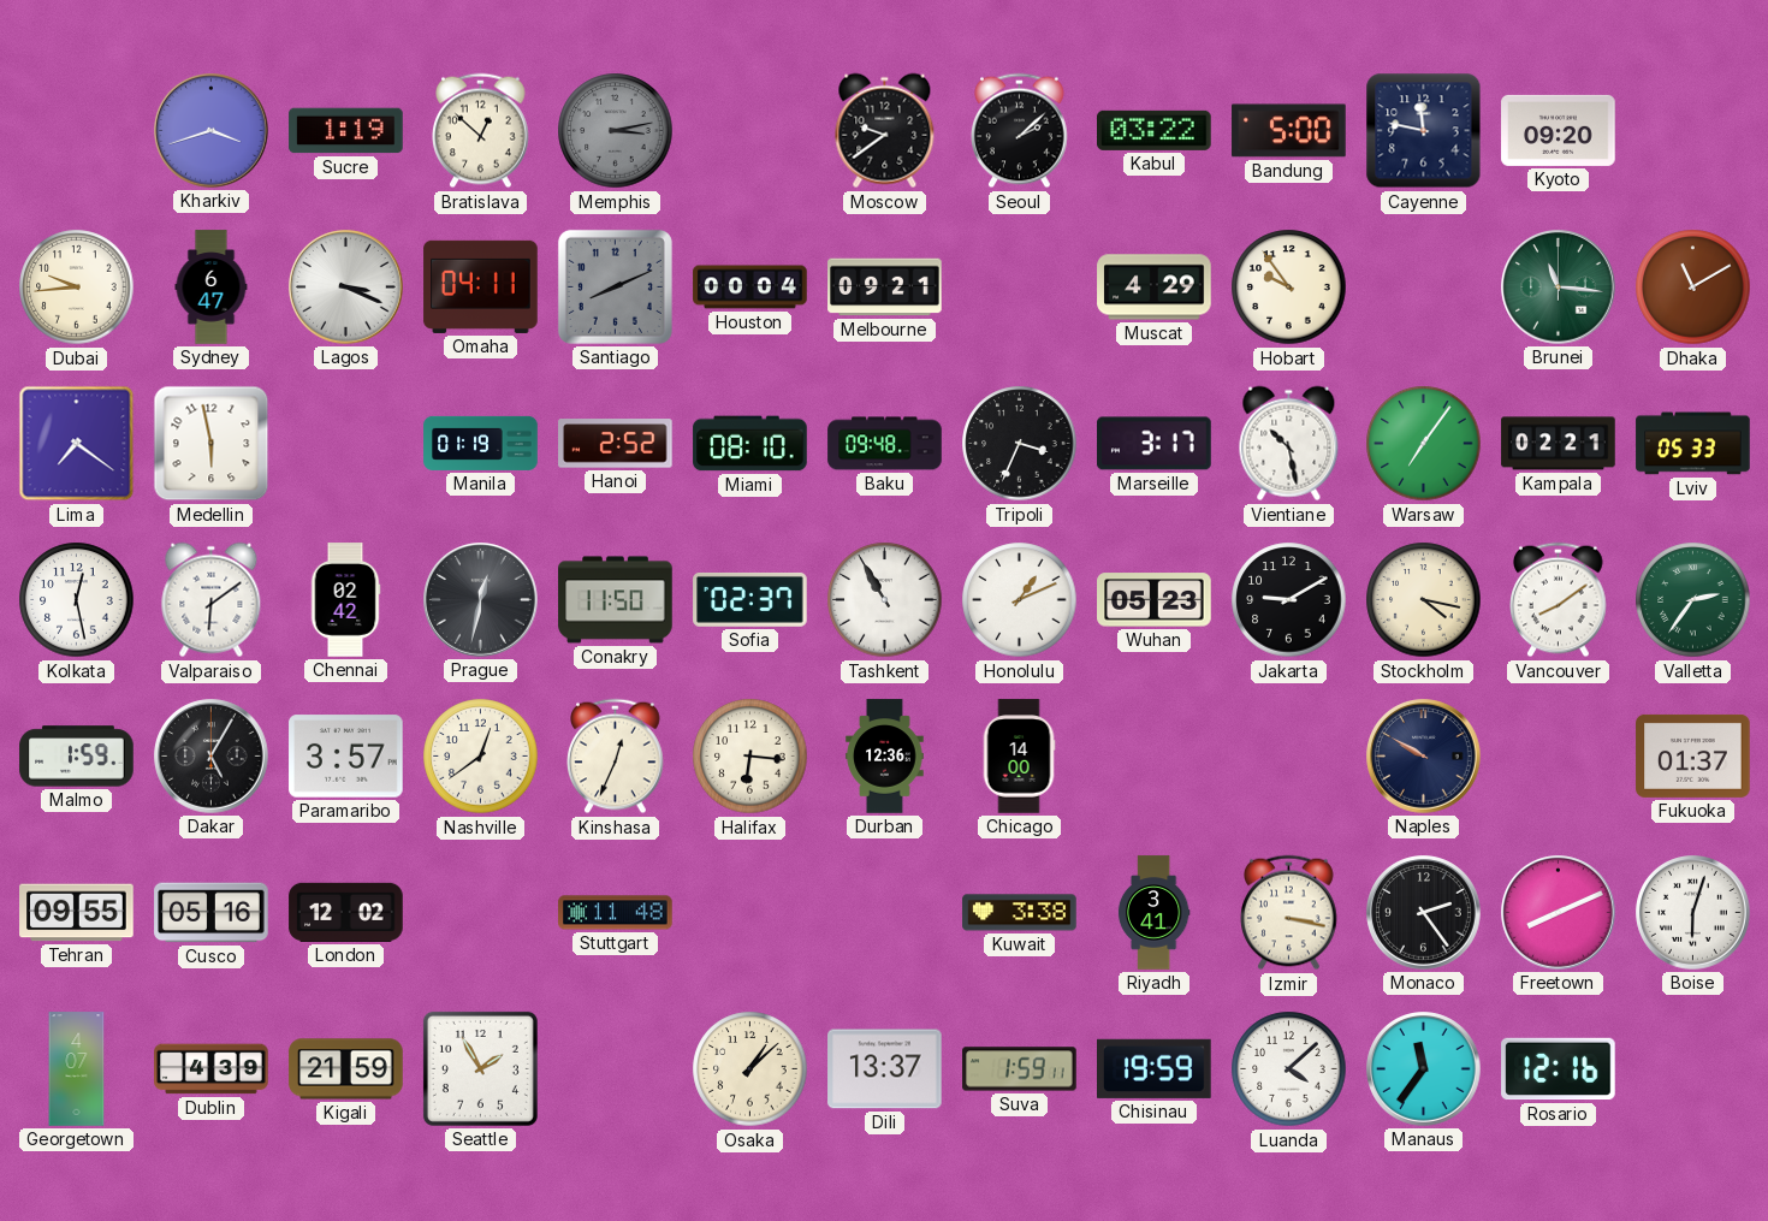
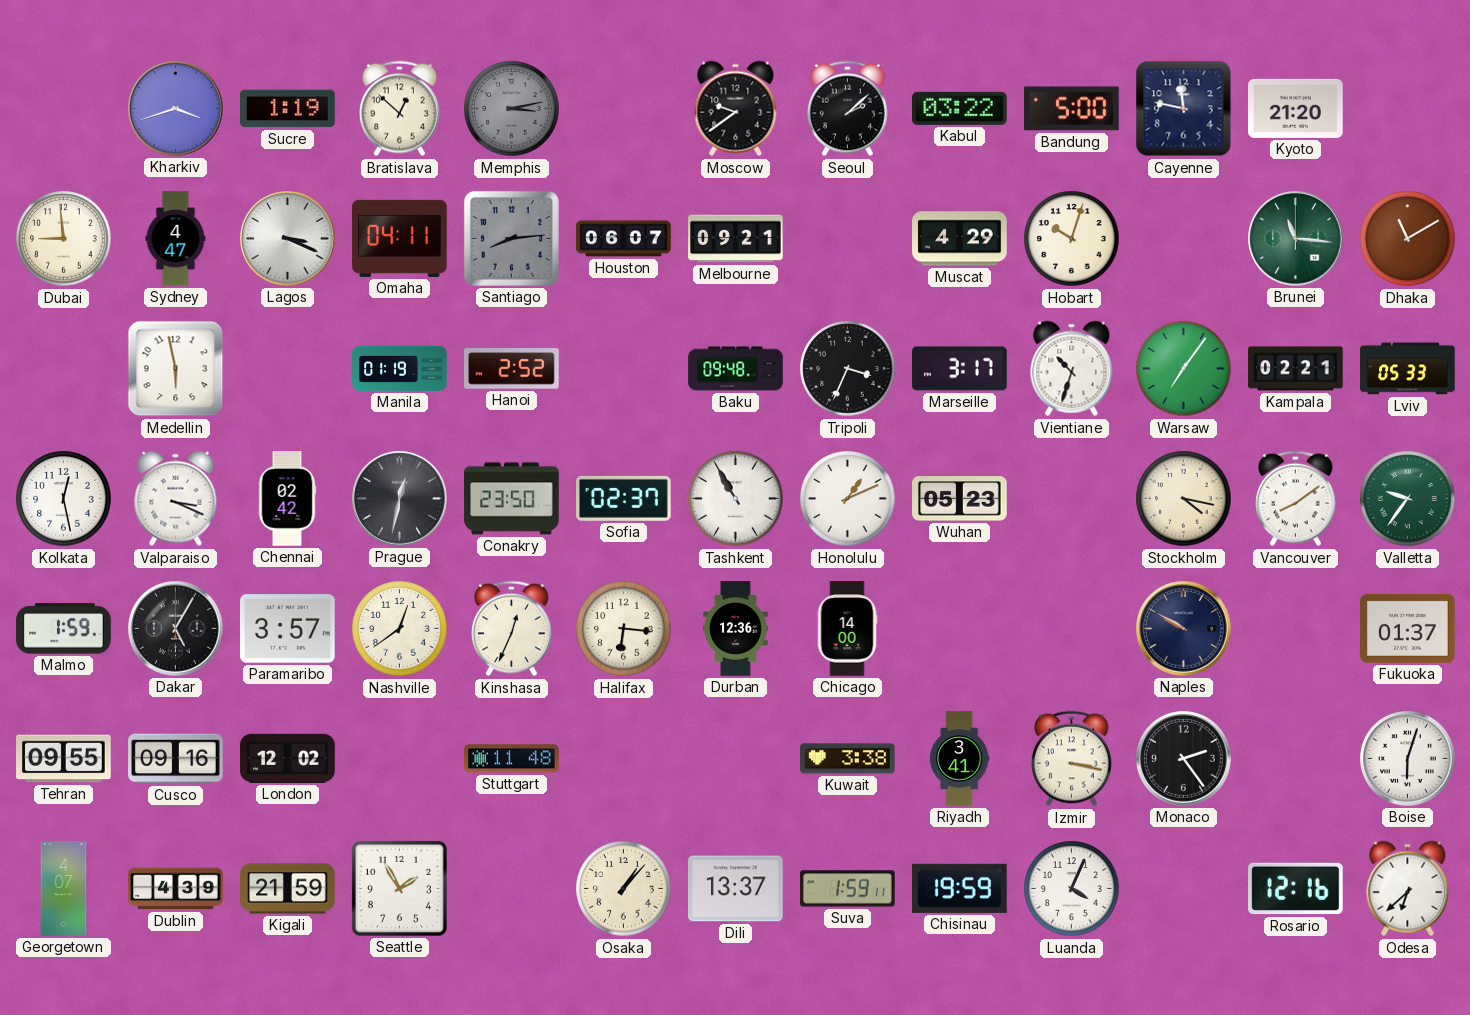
Kyoto: 09:20 -> 21:20
Dubai: 9:44 -> 8:59
Sydney: 6:47 -> 4:47
Santiago: 8:11 -> 8:14
Houston: 00:04 -> 06:07
Hobart: 9:54 -> 10:03
Lima: 7:21 -> none
Miami: 08:10 -> none
Vientiane: 10:28 -> 10:33
Valparaiso: 6:09 -> 3:19
Conakry: 11:50 -> 23:50
Jakarta: 9:10 -> none
Valletta: 2:36 -> 9:36
Cusco: 05:16 -> 09:16
Freetown: 8:11 -> none
Osaka: 1:08 -> 1:07
Luanda: 4:08 -> 4:04
Manaus: 11:36 -> none
Odesa: none -> 6:38
